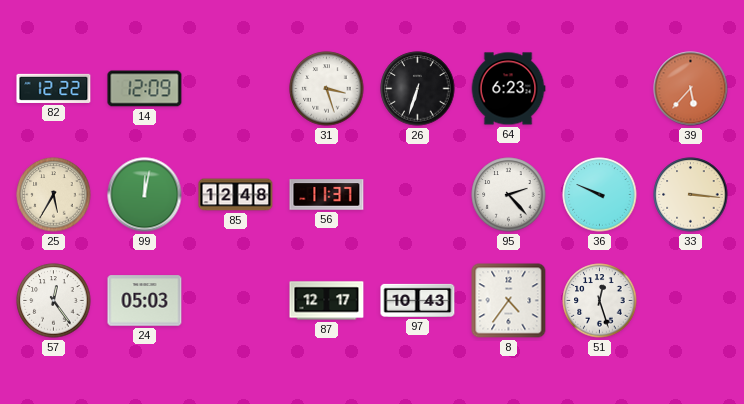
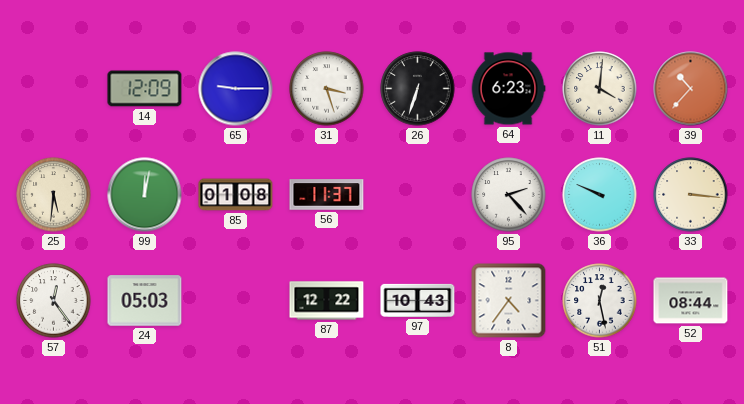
82: 12:22 -> none
65: none -> 9:15
11: none -> 4:01
39: 5:37 -> 10:37
25: 5:35 -> 5:31
85: 12:48 -> 01:08
87: 12:17 -> 12:22
51: 12:27 -> 12:28
52: none -> 08:44
